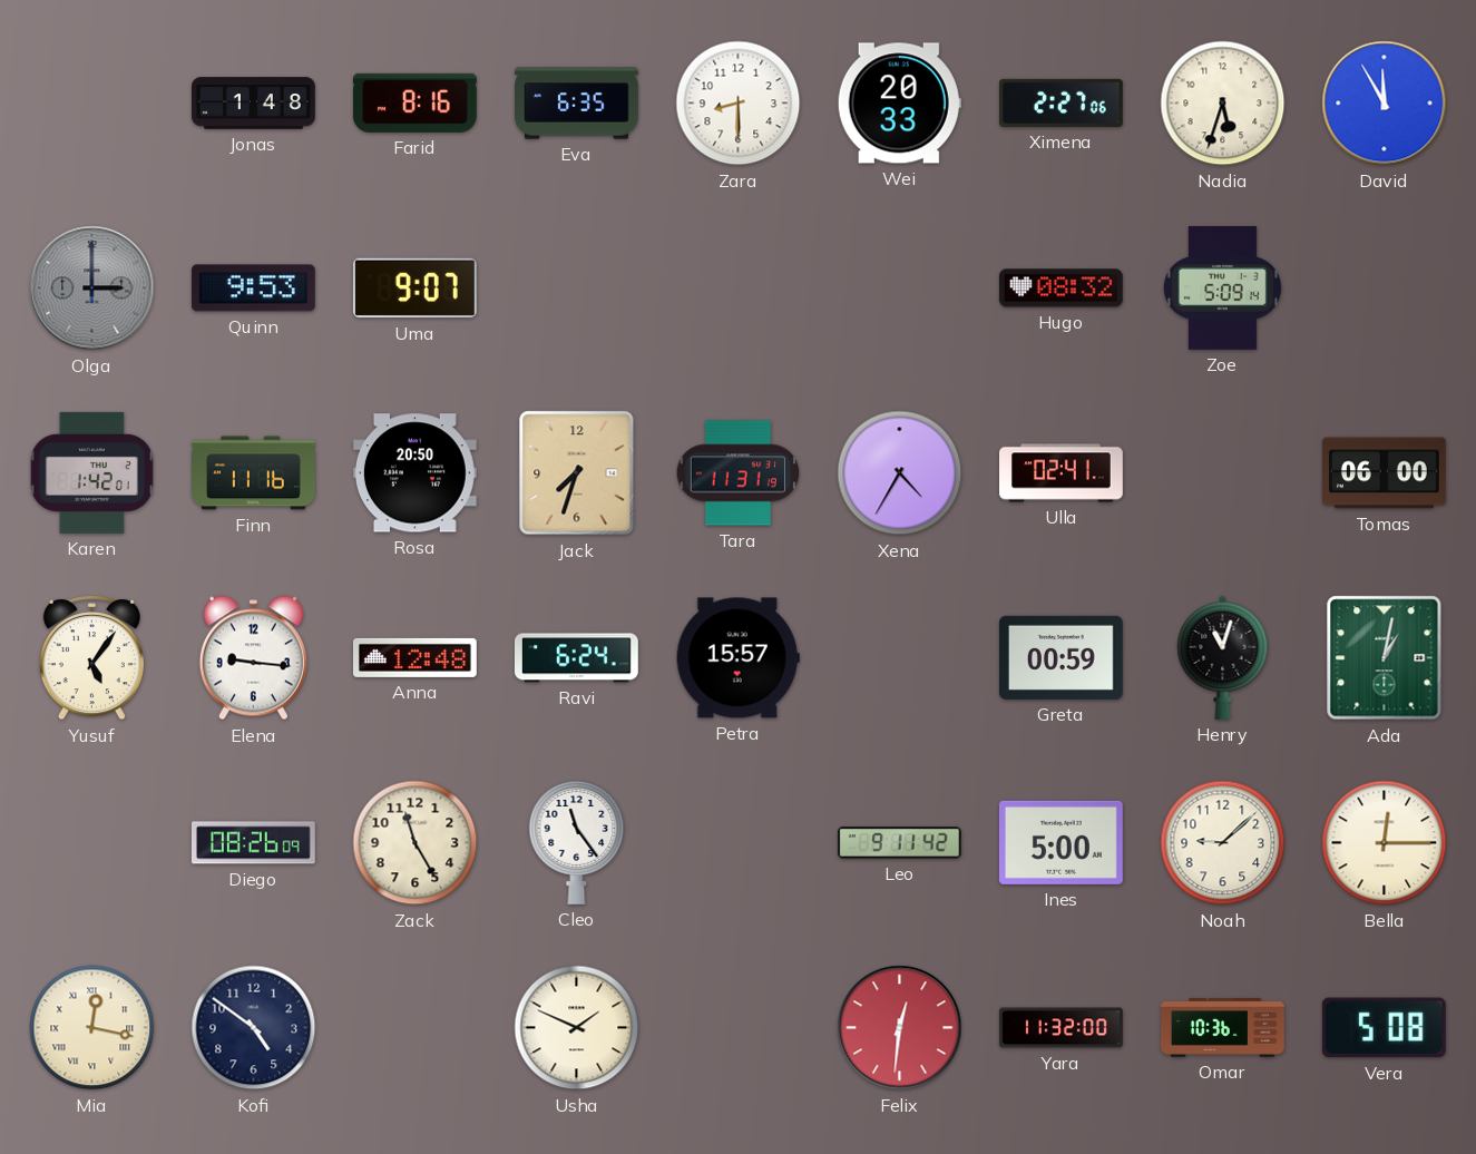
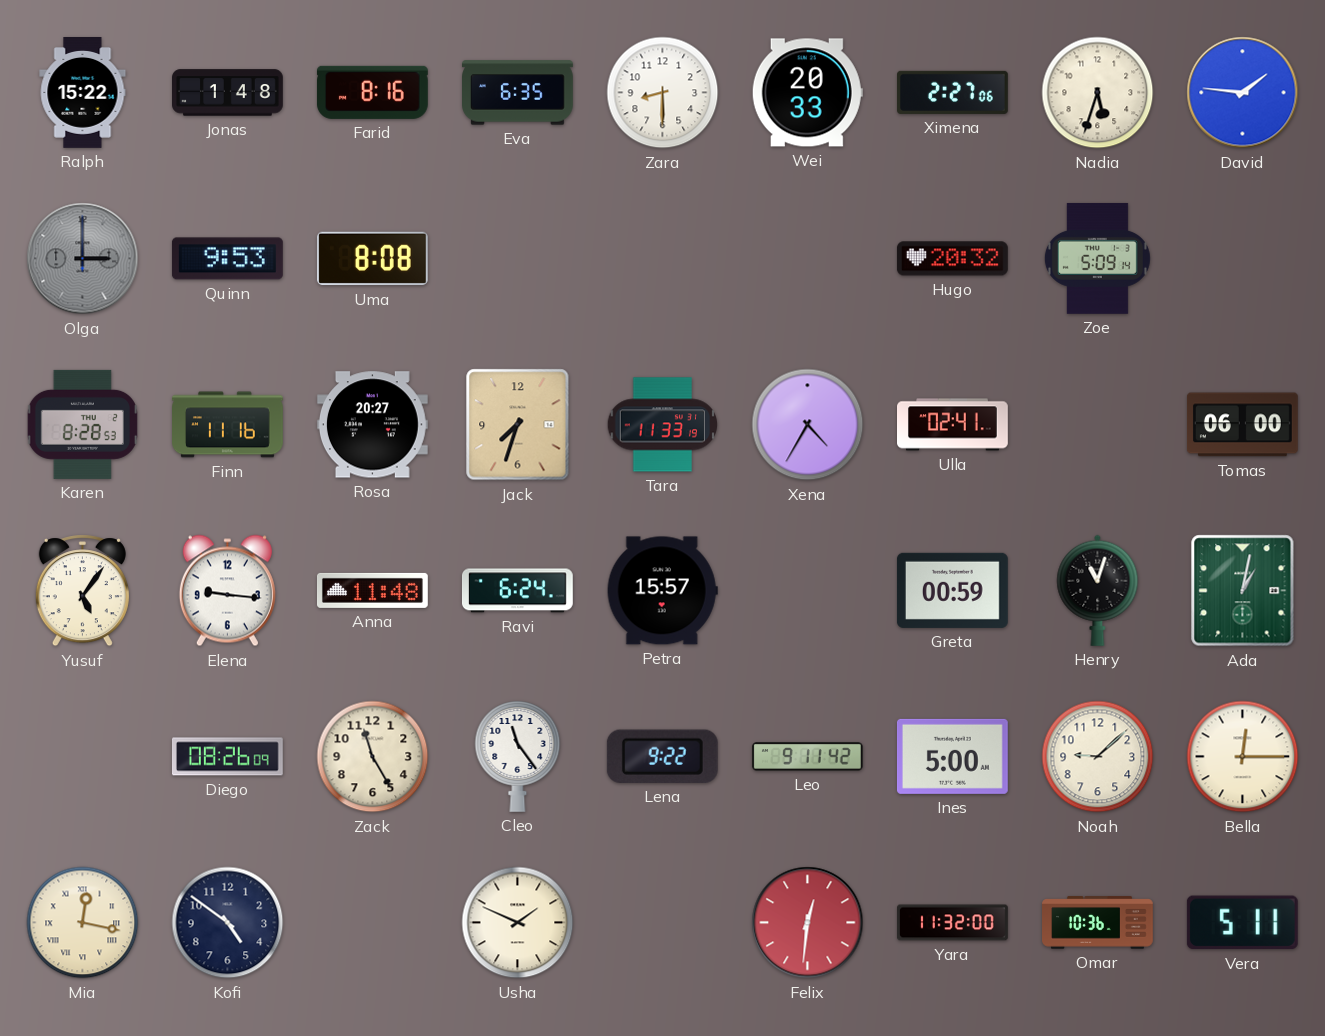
Ralph: none -> 15:22
David: 11:55 -> 1:46
Uma: 9:07 -> 8:08
Hugo: 08:32 -> 20:32
Karen: 1:42 -> 8:28
Rosa: 20:50 -> 20:27
Tara: 11:31 -> 11:33
Anna: 12:48 -> 11:48
Lena: none -> 9:22
Vera: 5:08 -> 5:11
